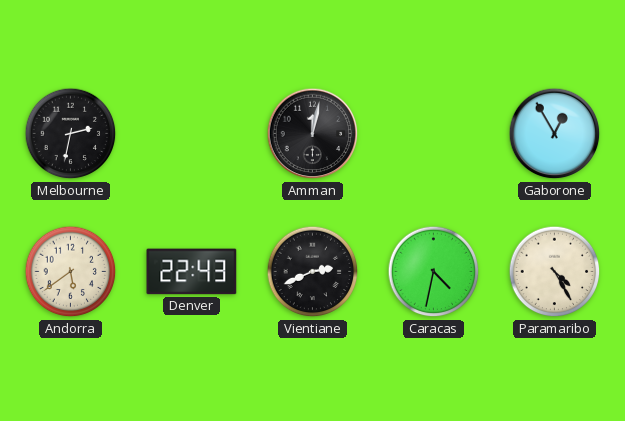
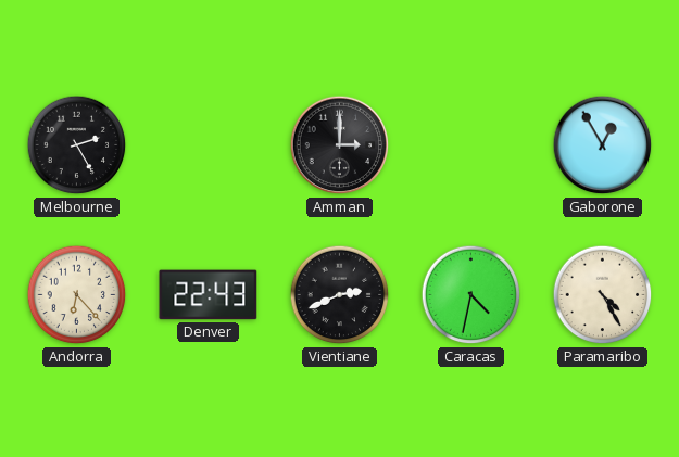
Melbourne: 2:32 -> 2:25
Amman: 12:02 -> 3:00
Andorra: 5:39 -> 6:23
